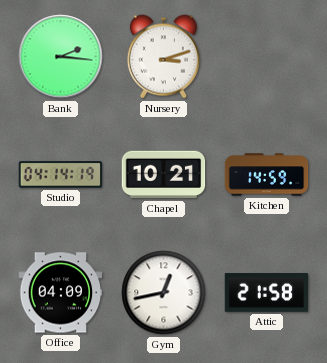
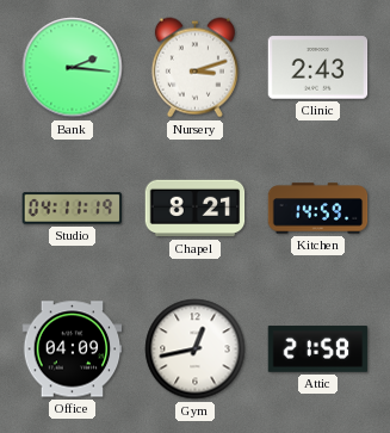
Clinic: none -> 2:43
Studio: 04:14 -> 04:11
Chapel: 10:21 -> 8:21
